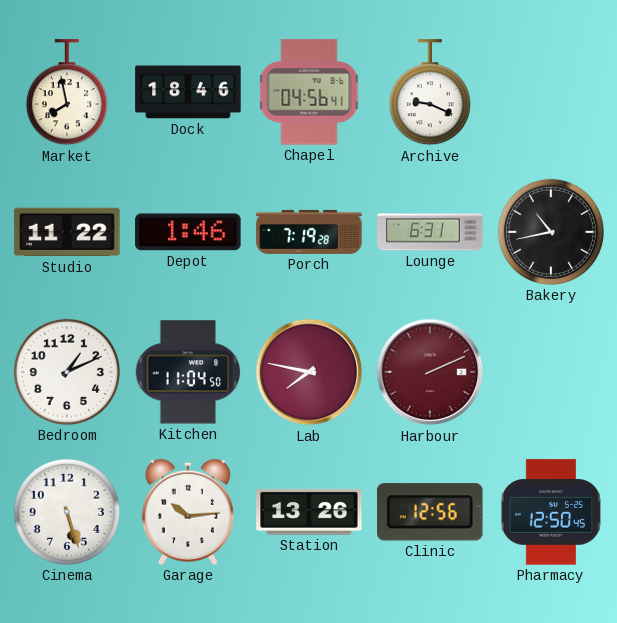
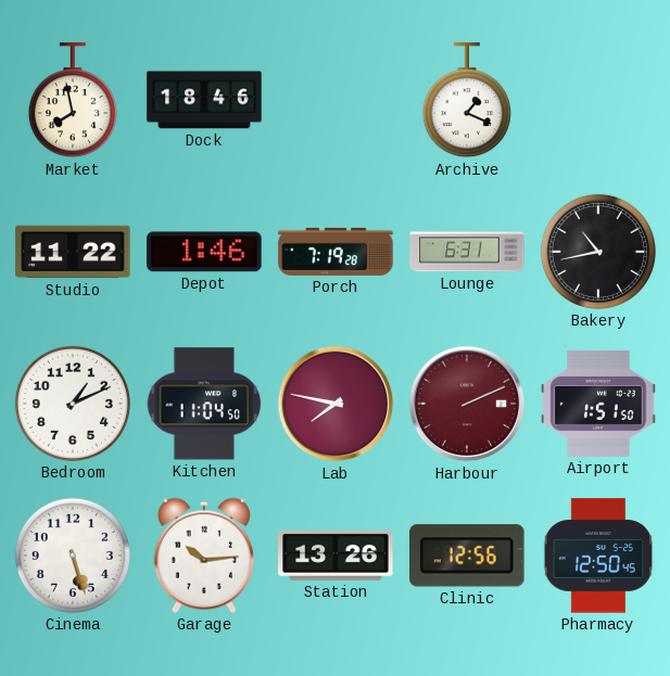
Chapel: 04:56 -> none
Archive: 9:19 -> 1:19
Airport: none -> 1:51
